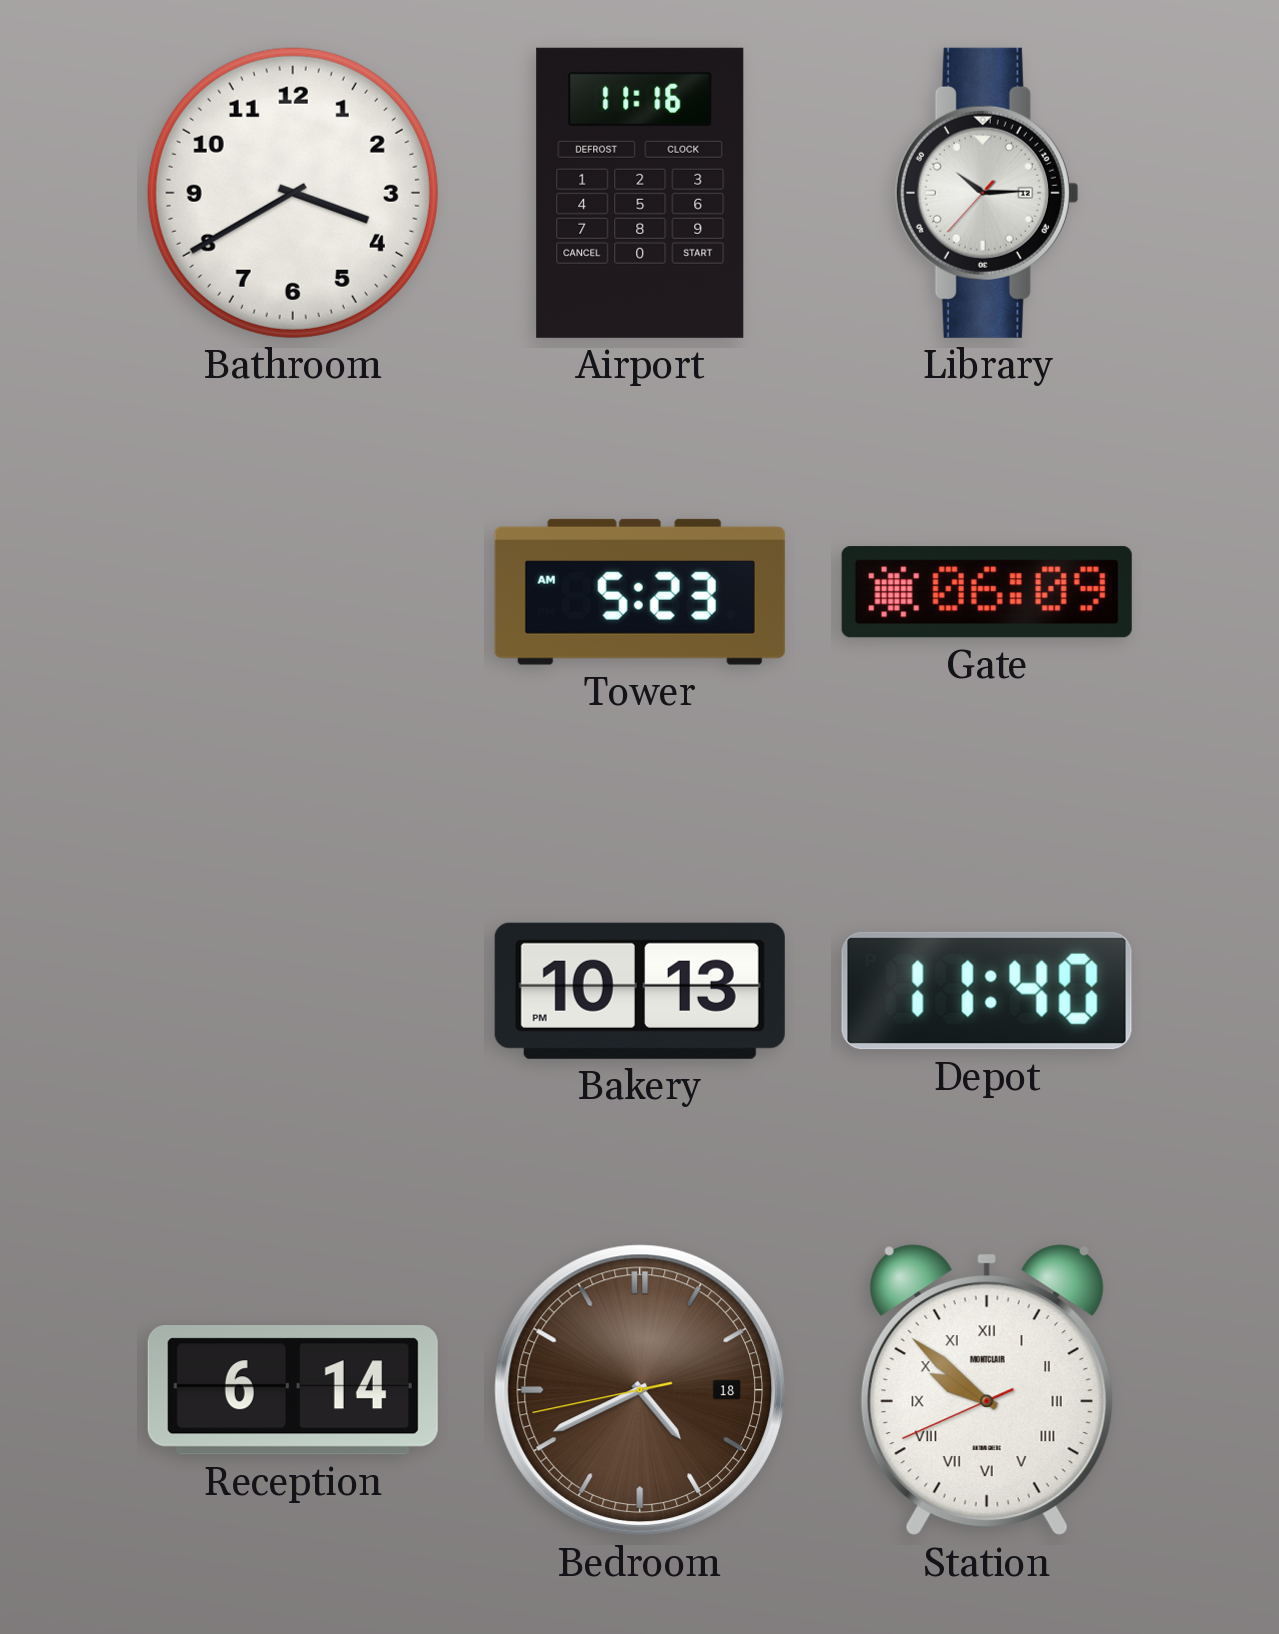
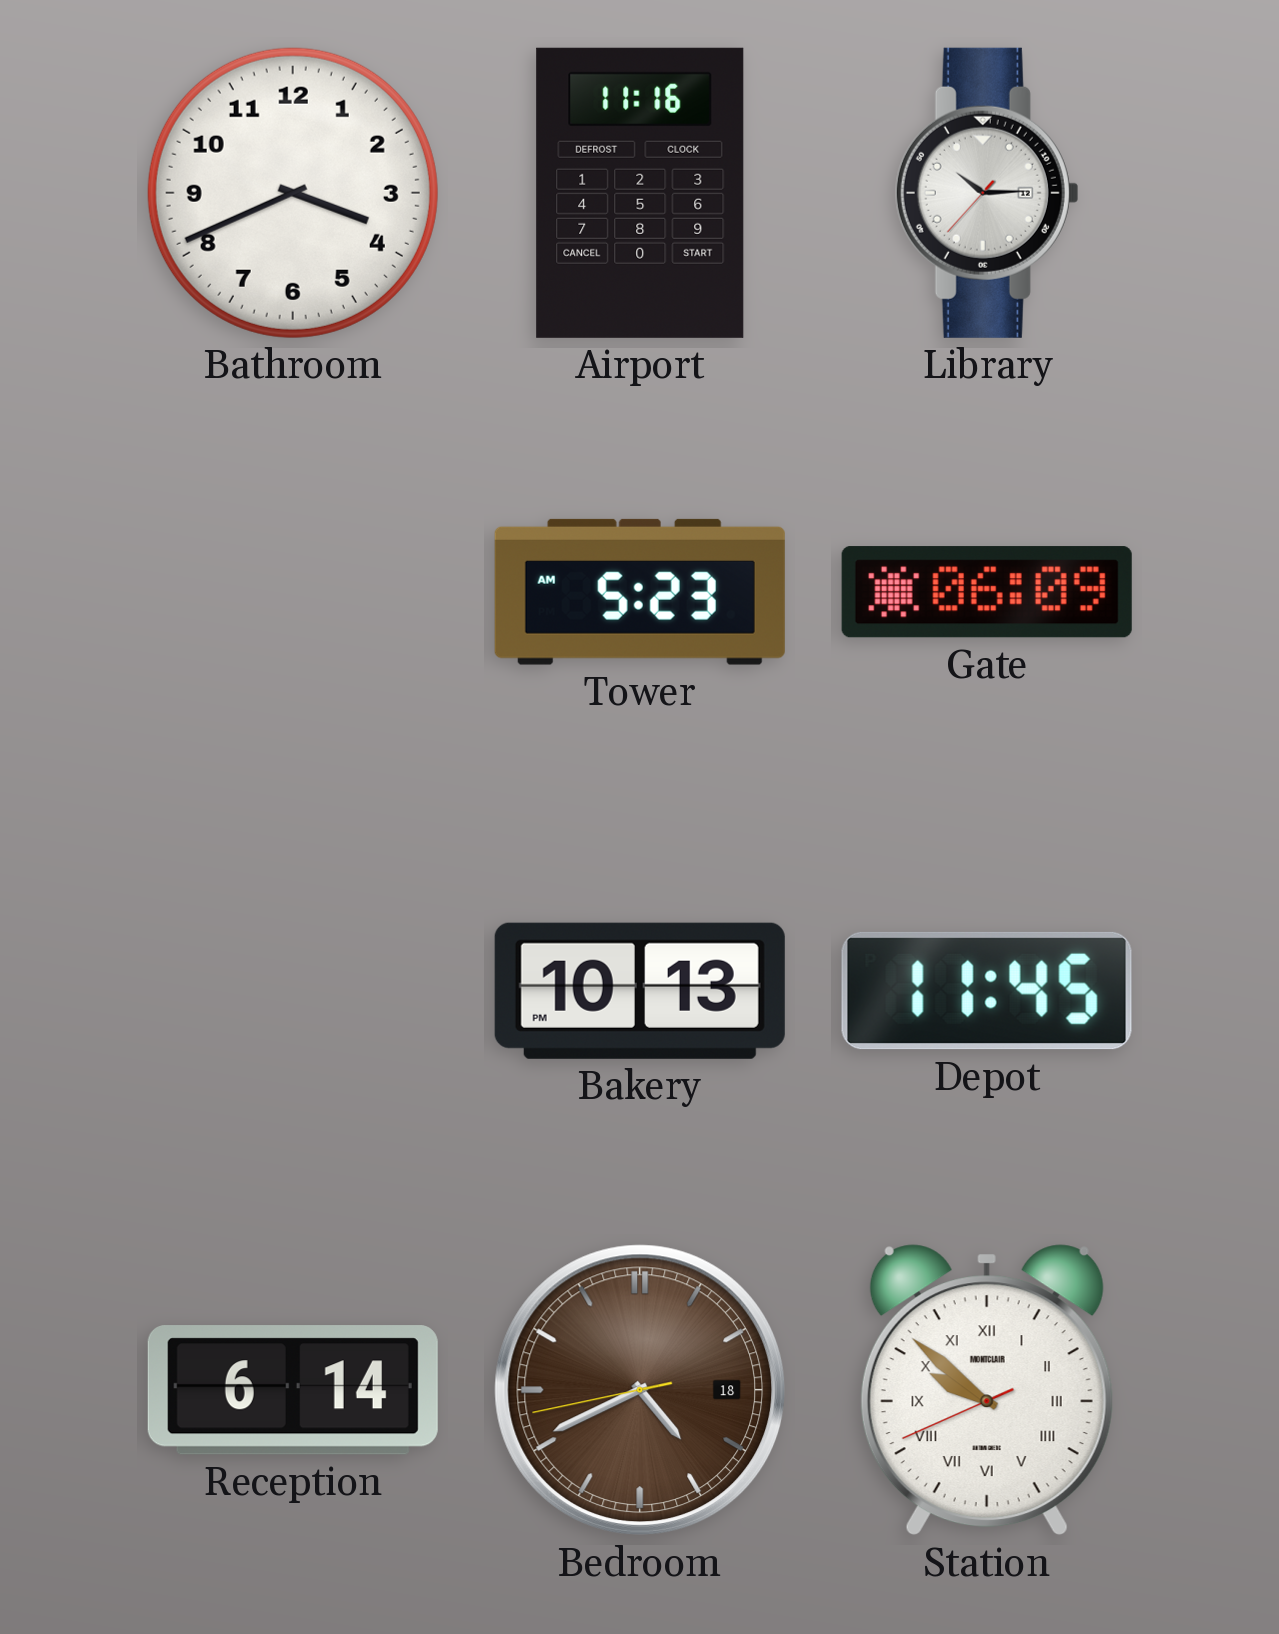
Bathroom: 3:40 -> 3:41
Depot: 11:40 -> 11:45
